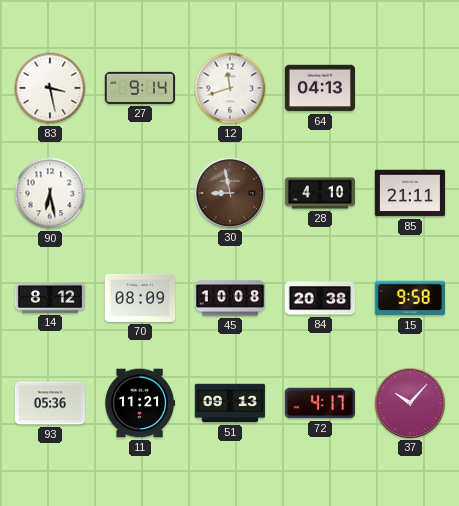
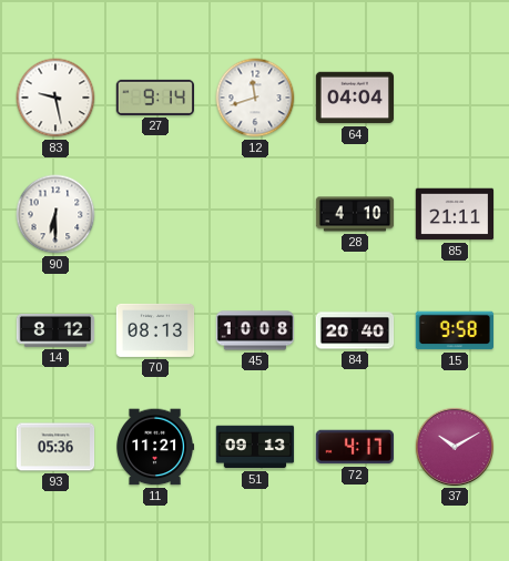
83: 3:28 -> 9:28
64: 04:13 -> 04:04
90: 6:28 -> 6:30
30: 8:58 -> none
70: 08:09 -> 08:13
84: 20:38 -> 20:40
37: 10:07 -> 10:10
